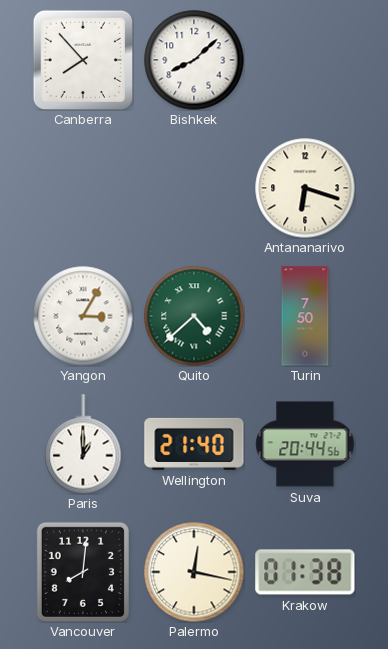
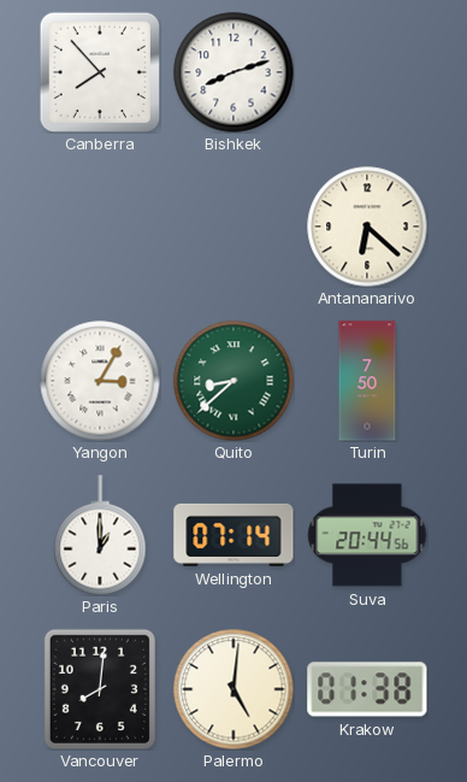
Bishkek: 8:08 -> 8:12
Antananarivo: 6:18 -> 6:22
Quito: 4:38 -> 8:38
Wellington: 21:40 -> 07:14
Palermo: 12:17 -> 5:01
